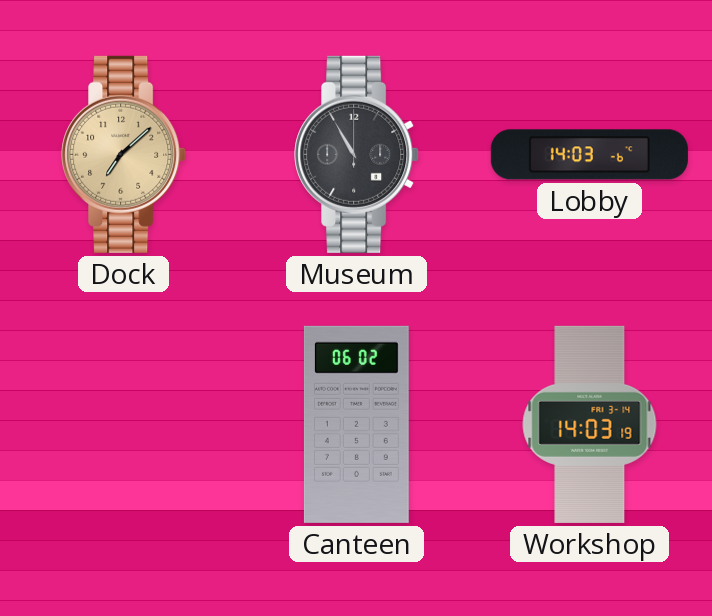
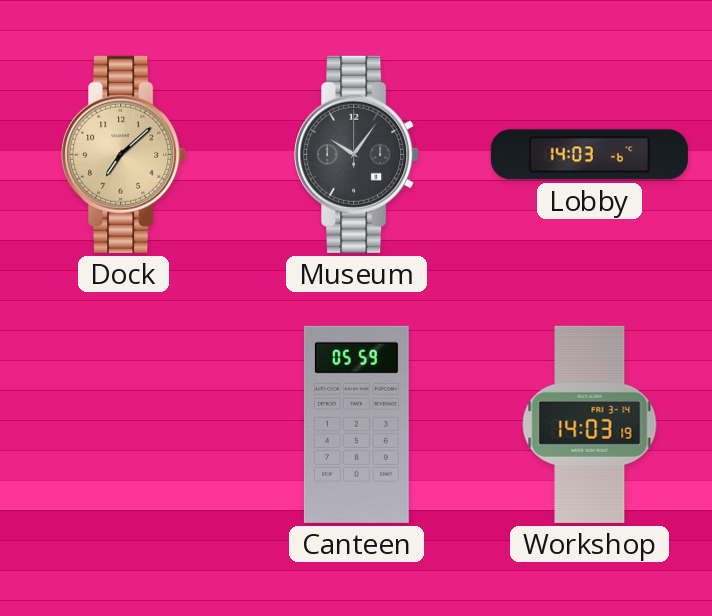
Museum: 10:55 -> 10:06
Canteen: 06:02 -> 05:59
